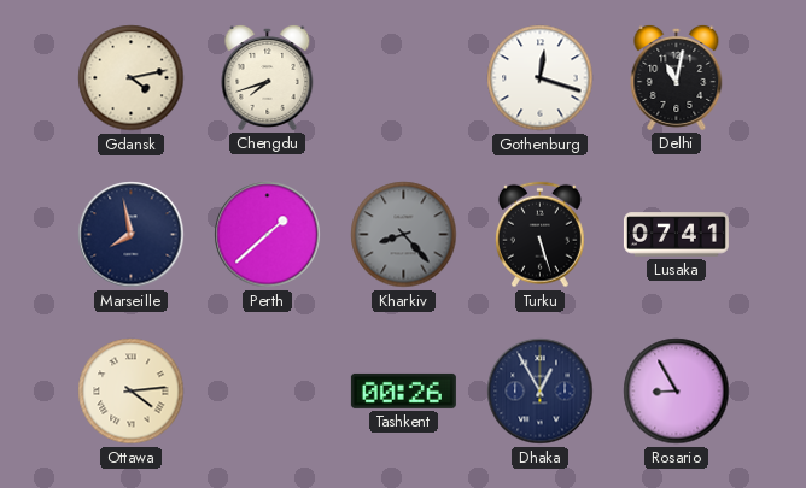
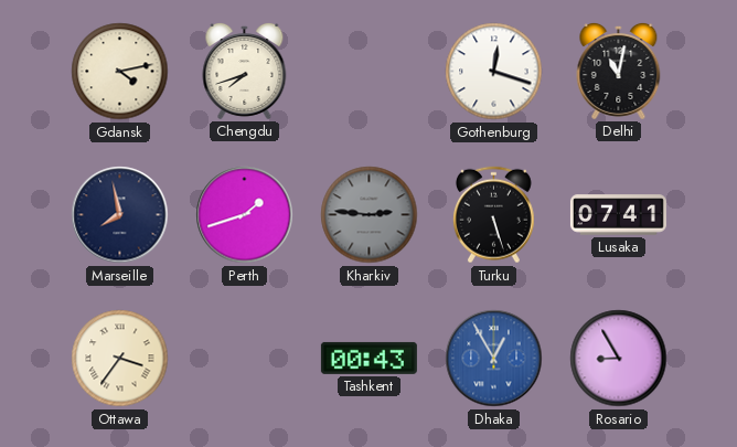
Perth: 1:38 -> 1:42
Kharkiv: 8:23 -> 2:46
Ottawa: 4:14 -> 3:36
Tashkent: 00:26 -> 00:43
Dhaka dial: navy -> blue
